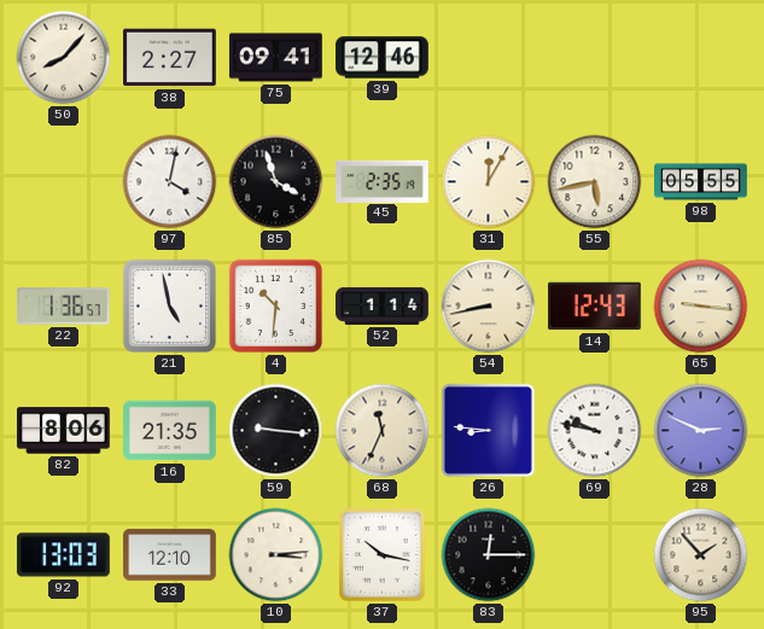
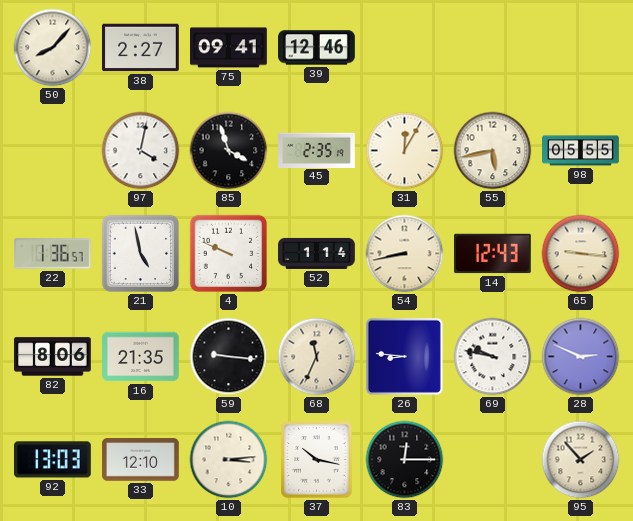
4: 10:31 -> 9:49
